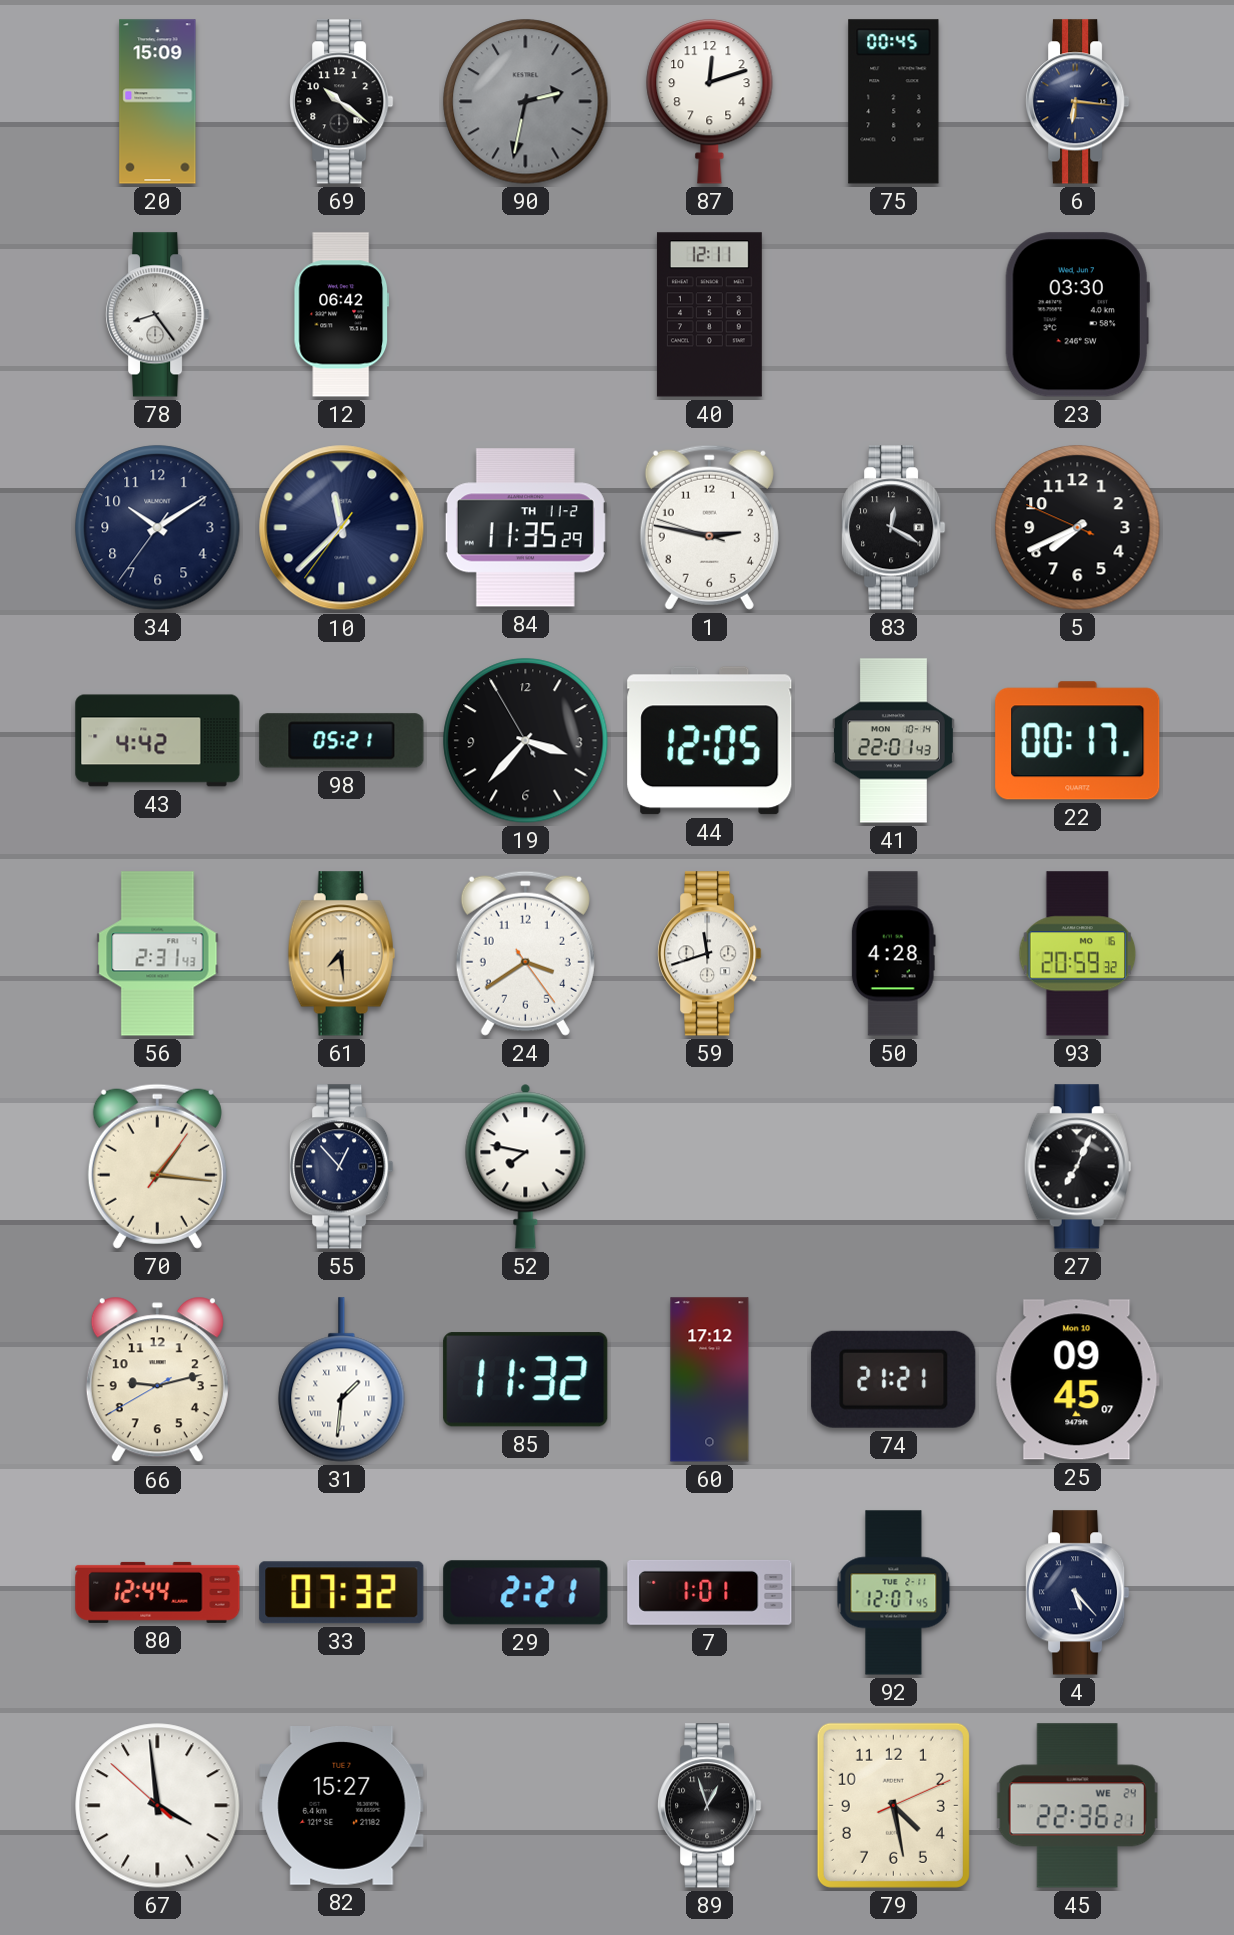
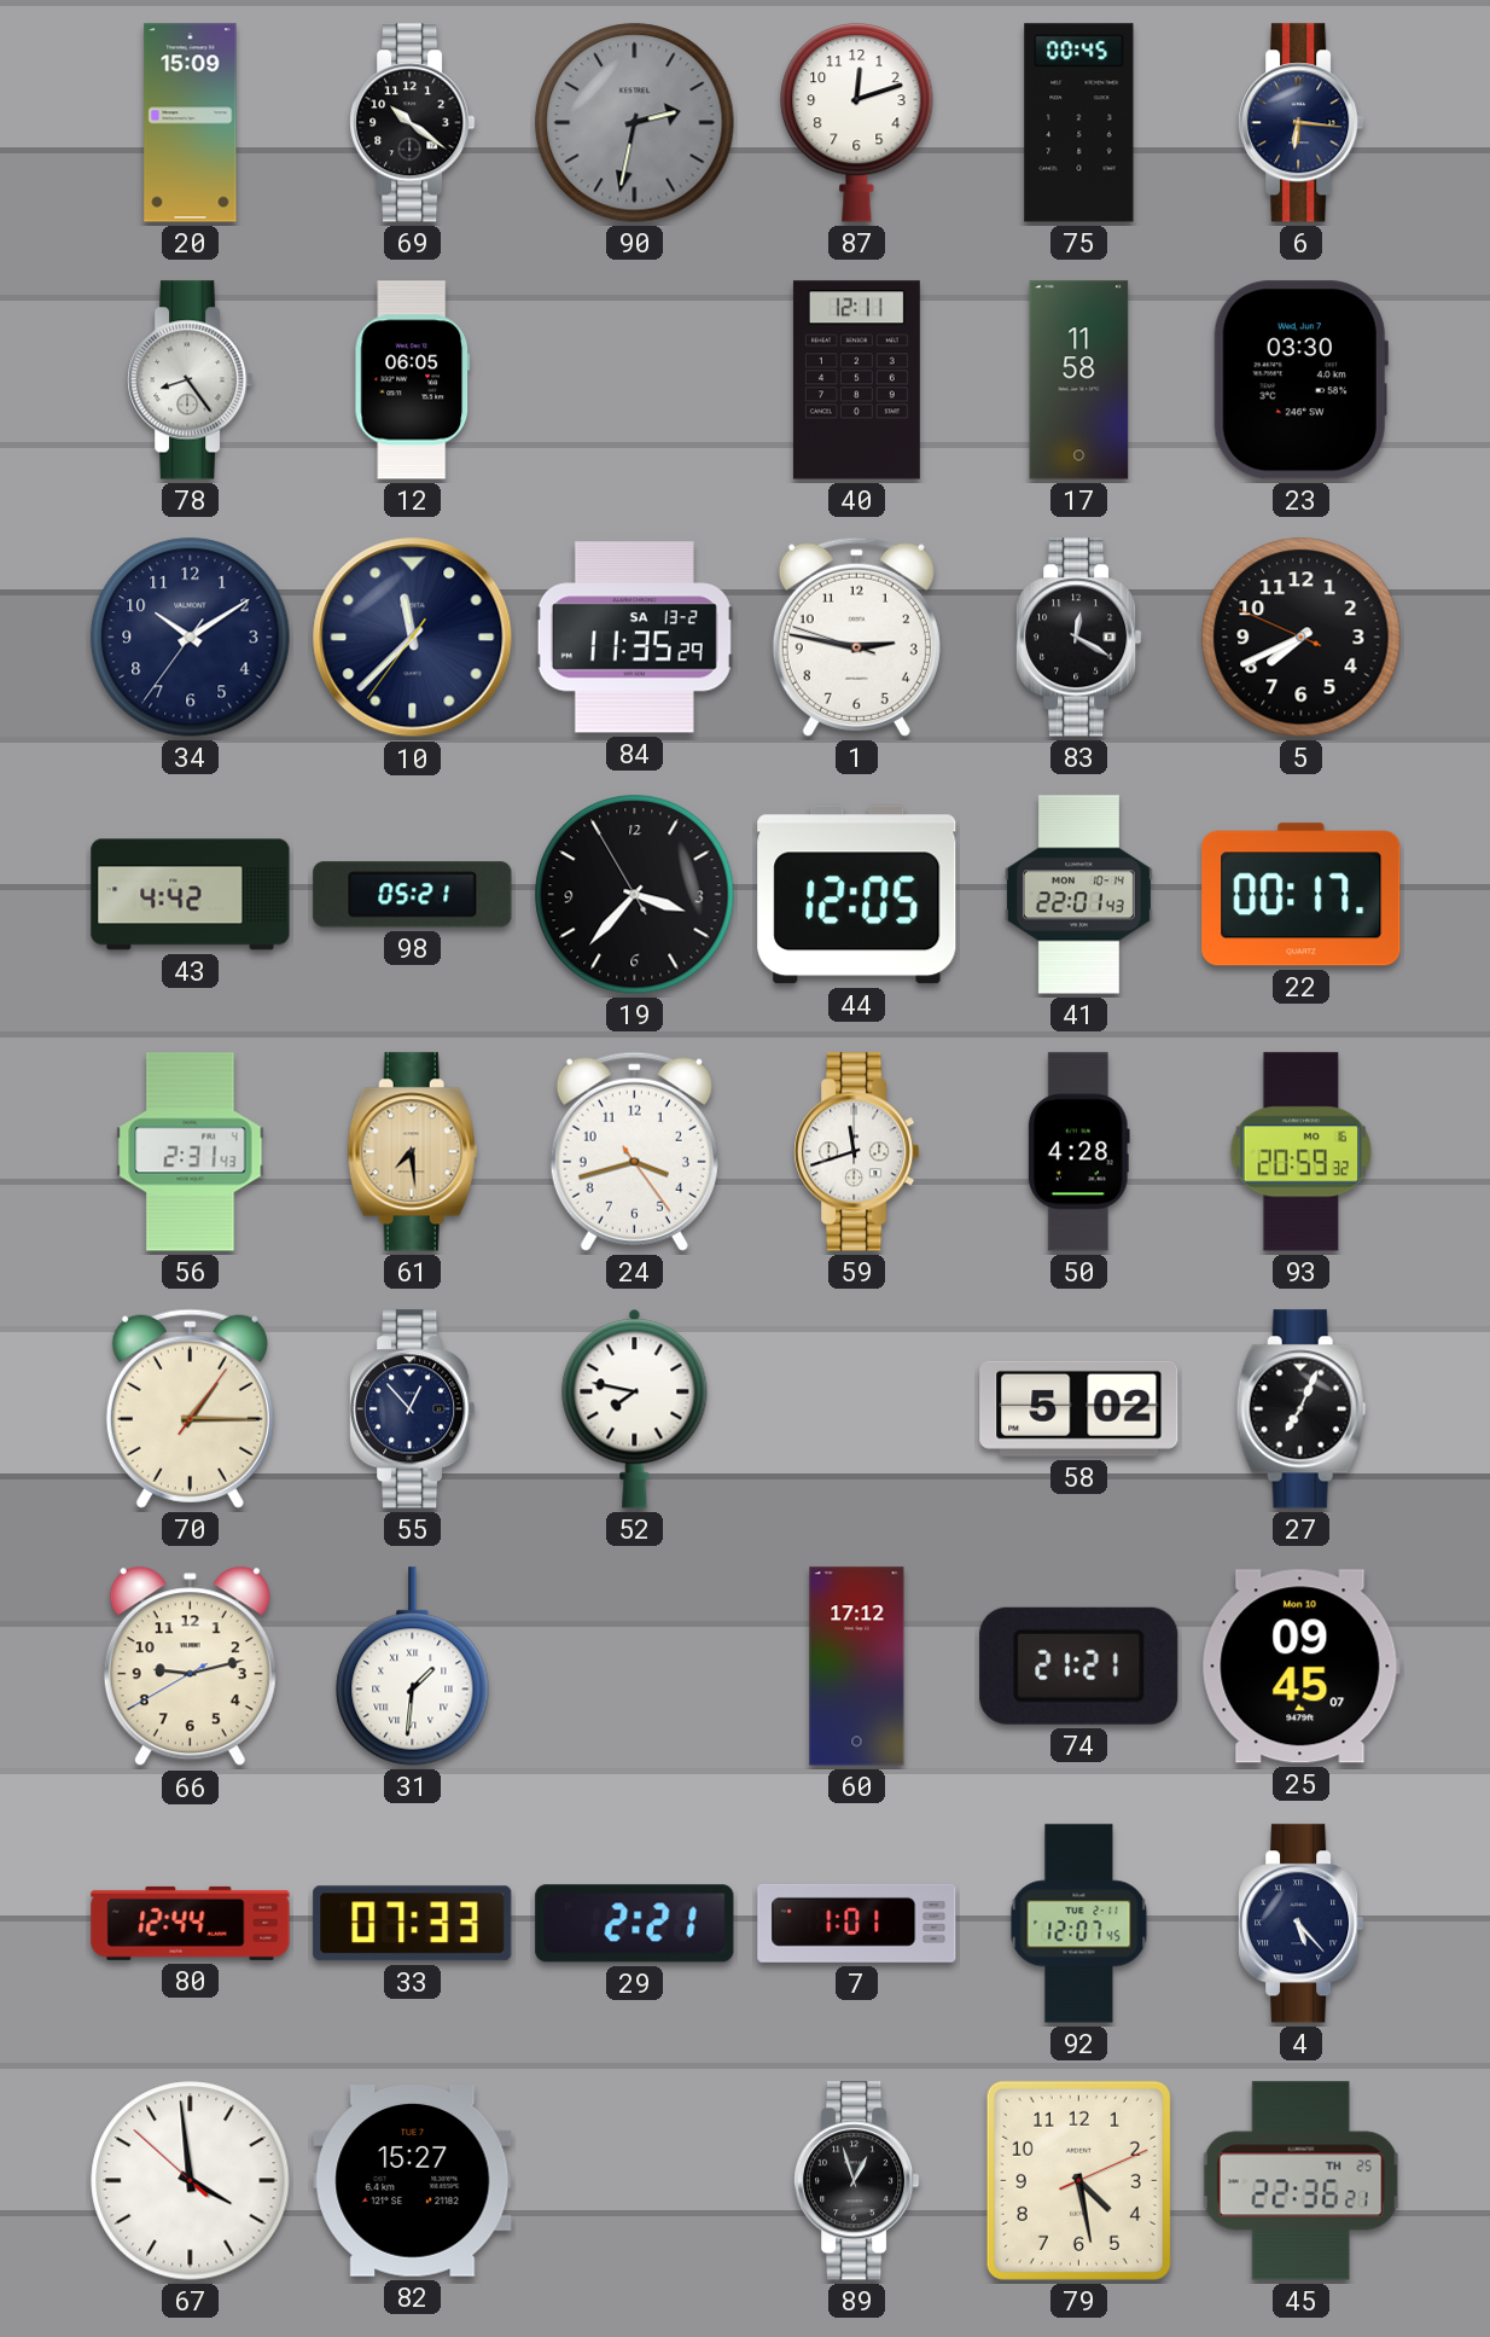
12: 06:42 -> 06:05
17: none -> 11:58
84 date: TH 11-2 -> SA 13-2
24: 3:39 -> 3:42
70: 1:16 -> 1:15
58: none -> 5:02
85: 11:32 -> none
33: 07:32 -> 07:33
45 date: WE 24 -> TH 25
